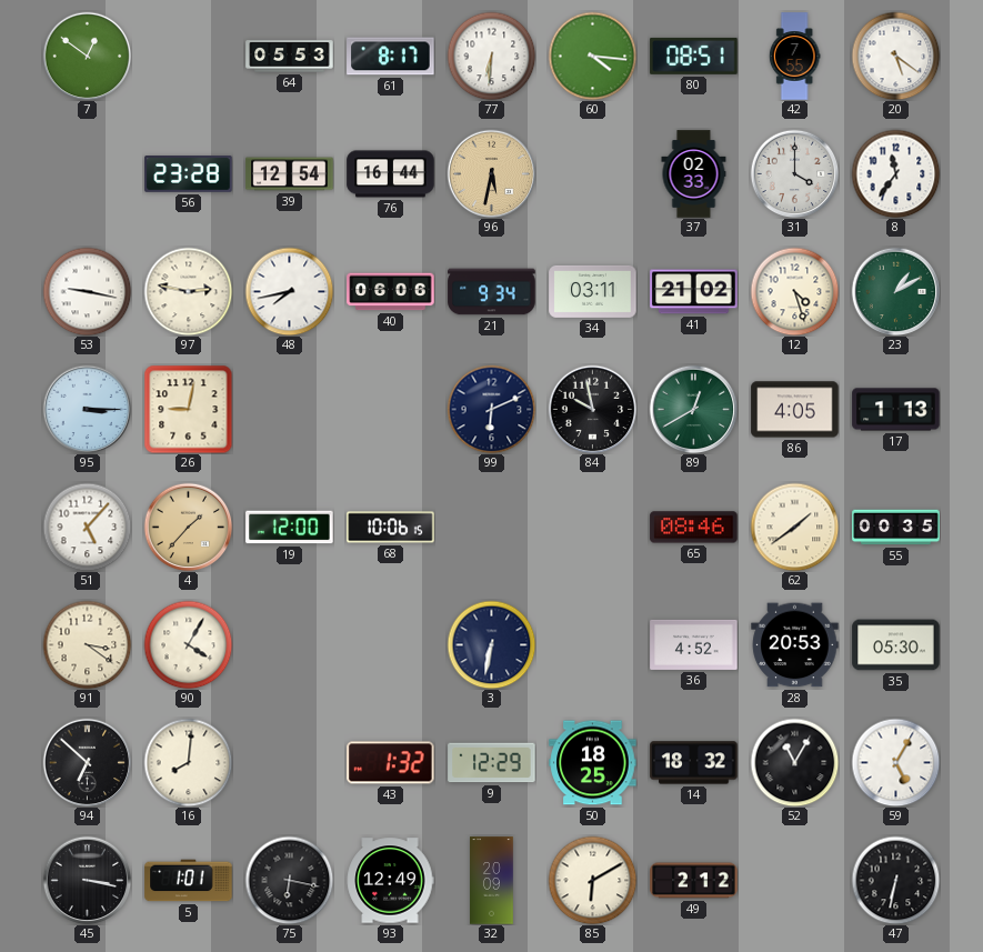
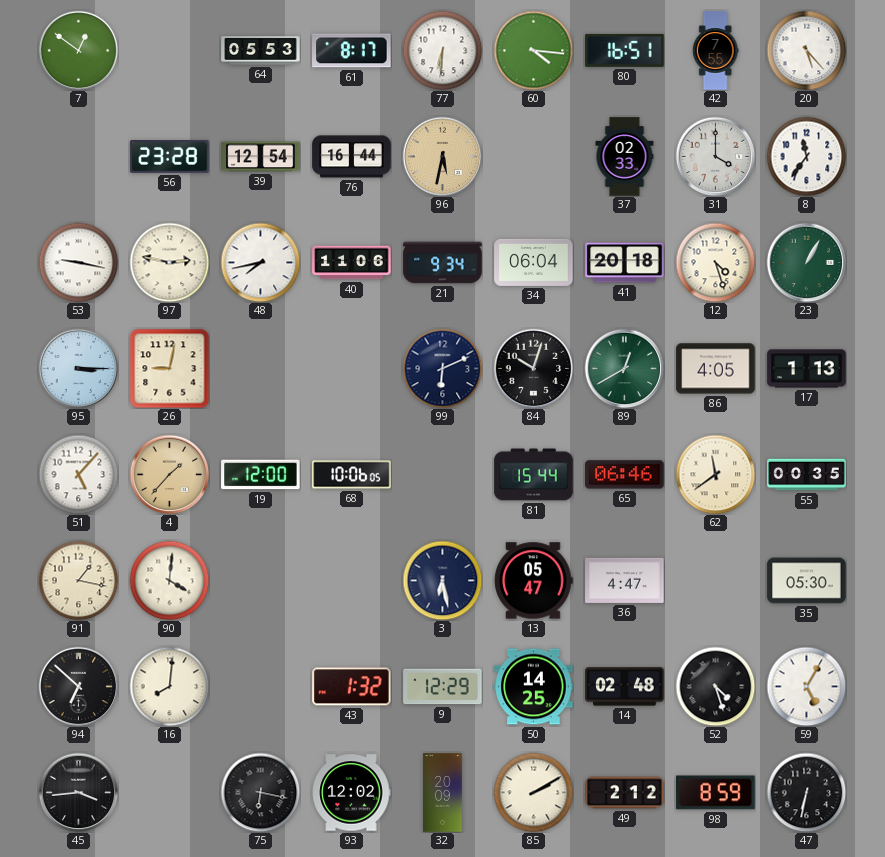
80: 08:51 -> 16:51
20: 5:21 -> 5:23
40: 06:06 -> 11:06
34: 03:11 -> 06:04
41: 21:02 -> 20:18
23: 1:10 -> 1:05
84: 9:58 -> 10:03
68: 10:06:15 -> 10:06:05
81: none -> 15:44
65: 08:46 -> 06:46
62: 1:39 -> 11:39
91: 3:21 -> 1:17
90: 4:05 -> 4:01
3: 6:32 -> 6:28
13: none -> 05:47
36: 4:52 -> 4:47
28: 20:53 -> none
50: 18:25 -> 14:25
14: 18:32 -> 02:48
52: 11:05 -> 4:27
45: 3:17 -> 3:44
5: 1:01 -> none
93: 12:49 -> 12:02
85: 6:10 -> 2:10
98: none -> 8:59
